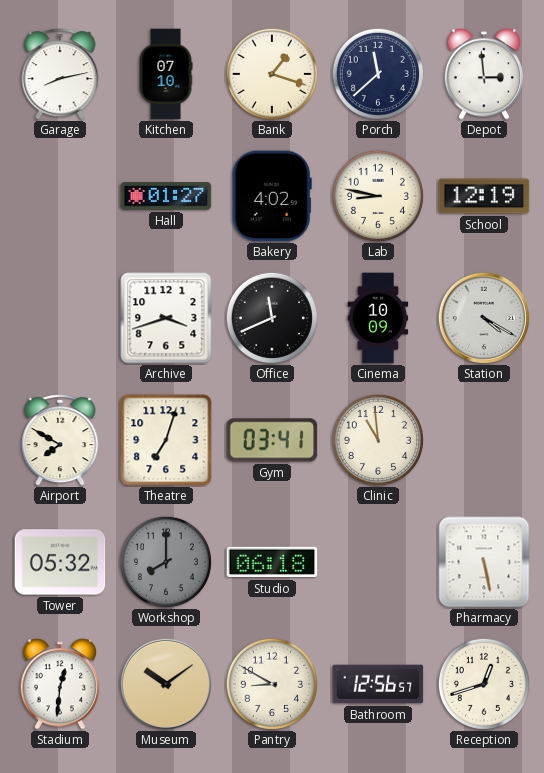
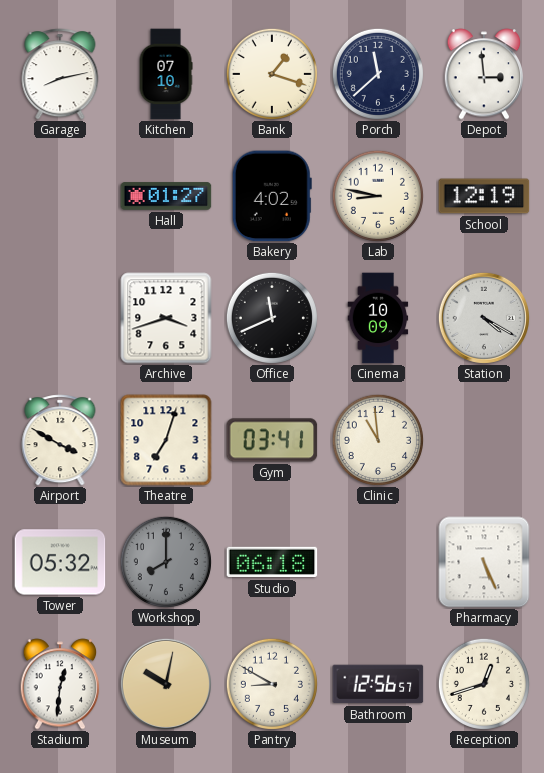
Airport: 7:50 -> 3:50
Pharmacy: 5:28 -> 5:26
Museum: 10:09 -> 10:02
